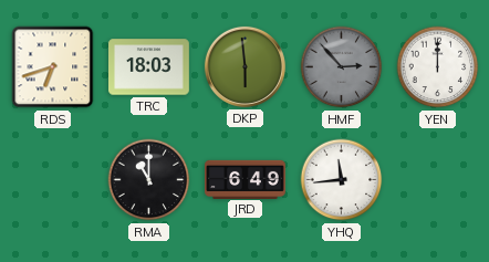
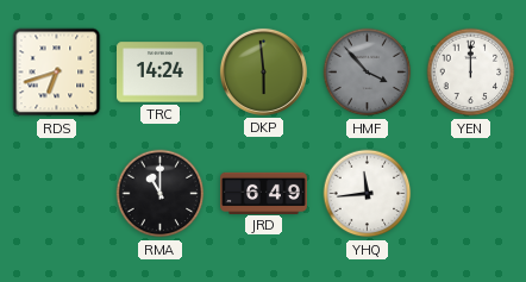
TRC: 18:03 -> 14:24
HMF: 2:53 -> 3:53
